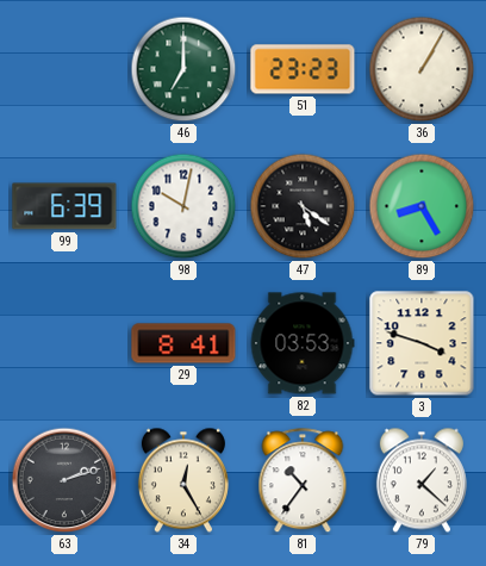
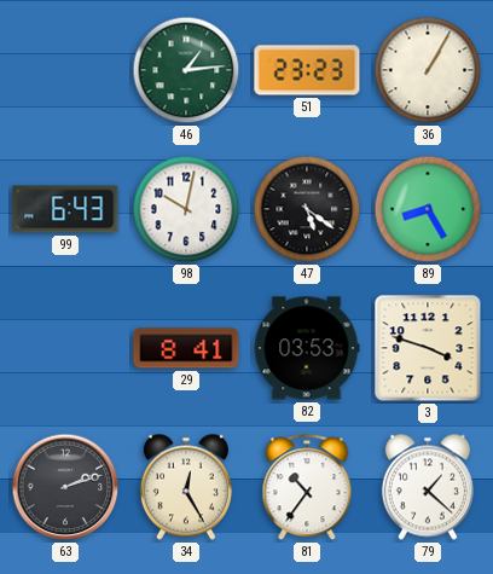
46: 7:00 -> 1:14
99: 6:39 -> 6:43
